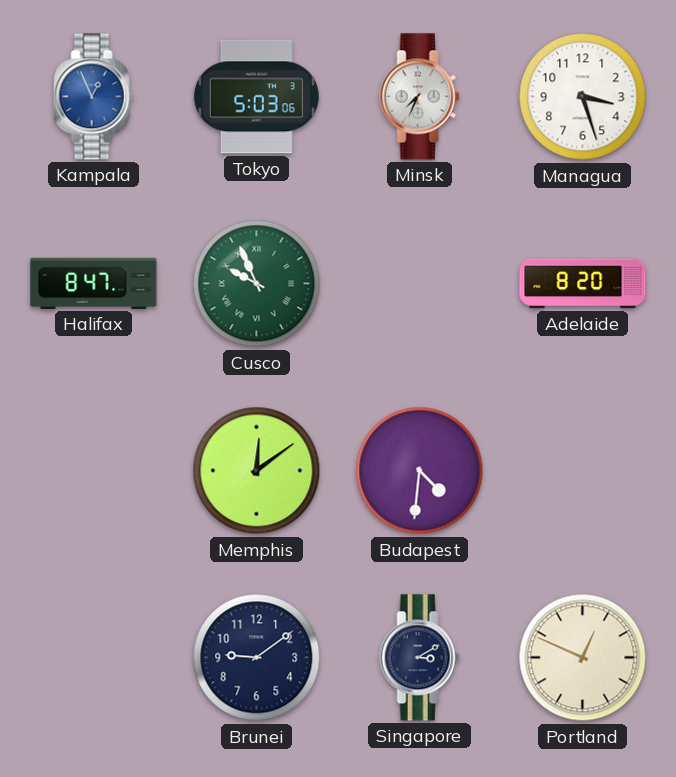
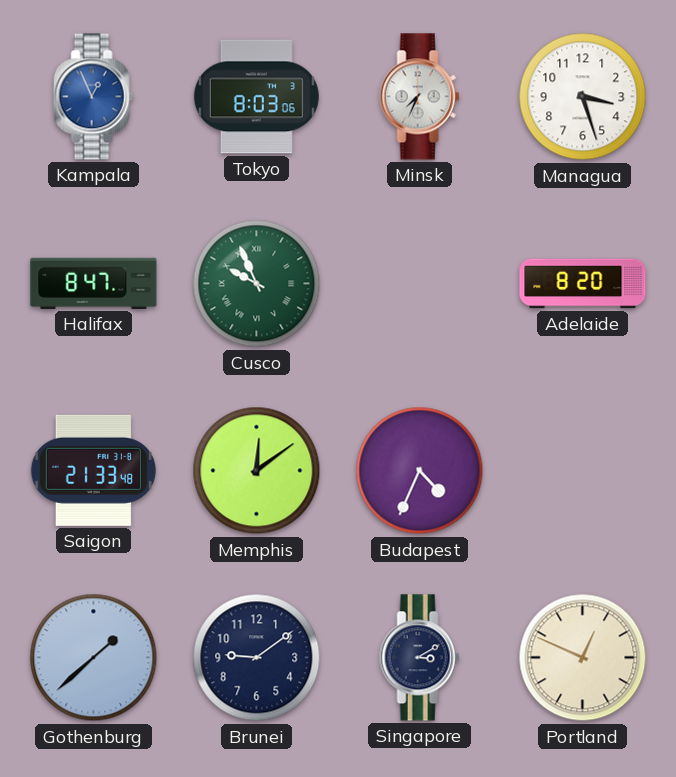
Tokyo: 5:03 -> 8:03
Saigon: none -> 21:33
Budapest: 4:31 -> 4:34
Gothenburg: none -> 1:38
